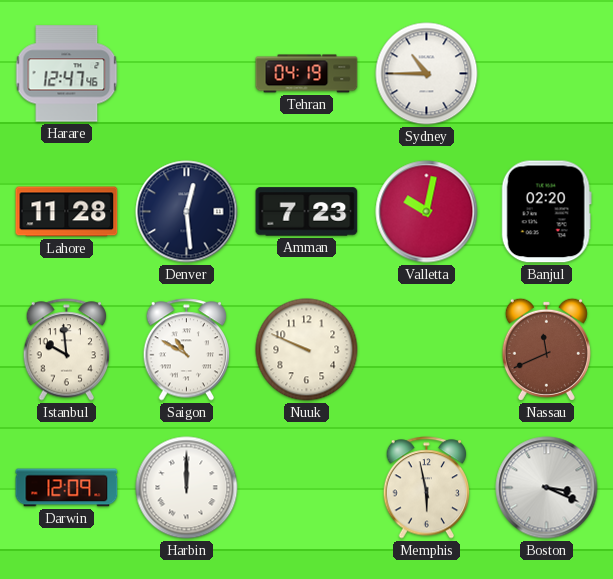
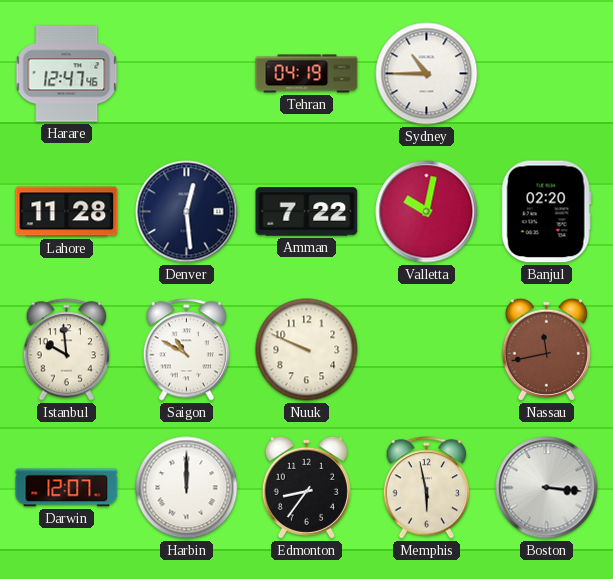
Amman: 7:23 -> 7:22
Nassau: 11:41 -> 11:43
Darwin: 12:09 -> 12:07
Edmonton: none -> 8:36
Boston: 3:19 -> 3:16
